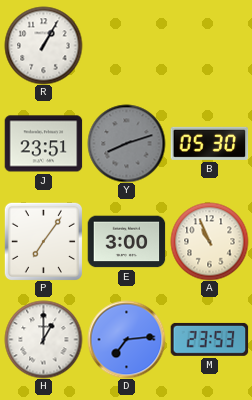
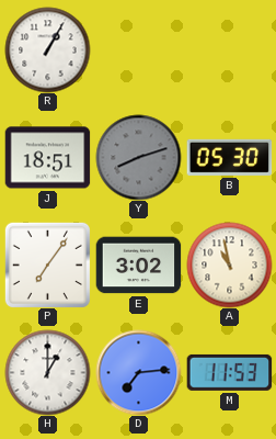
J: 23:51 -> 18:51
E: 3:00 -> 3:02
A: 10:56 -> 10:58
M: 23:53 -> 11:53
